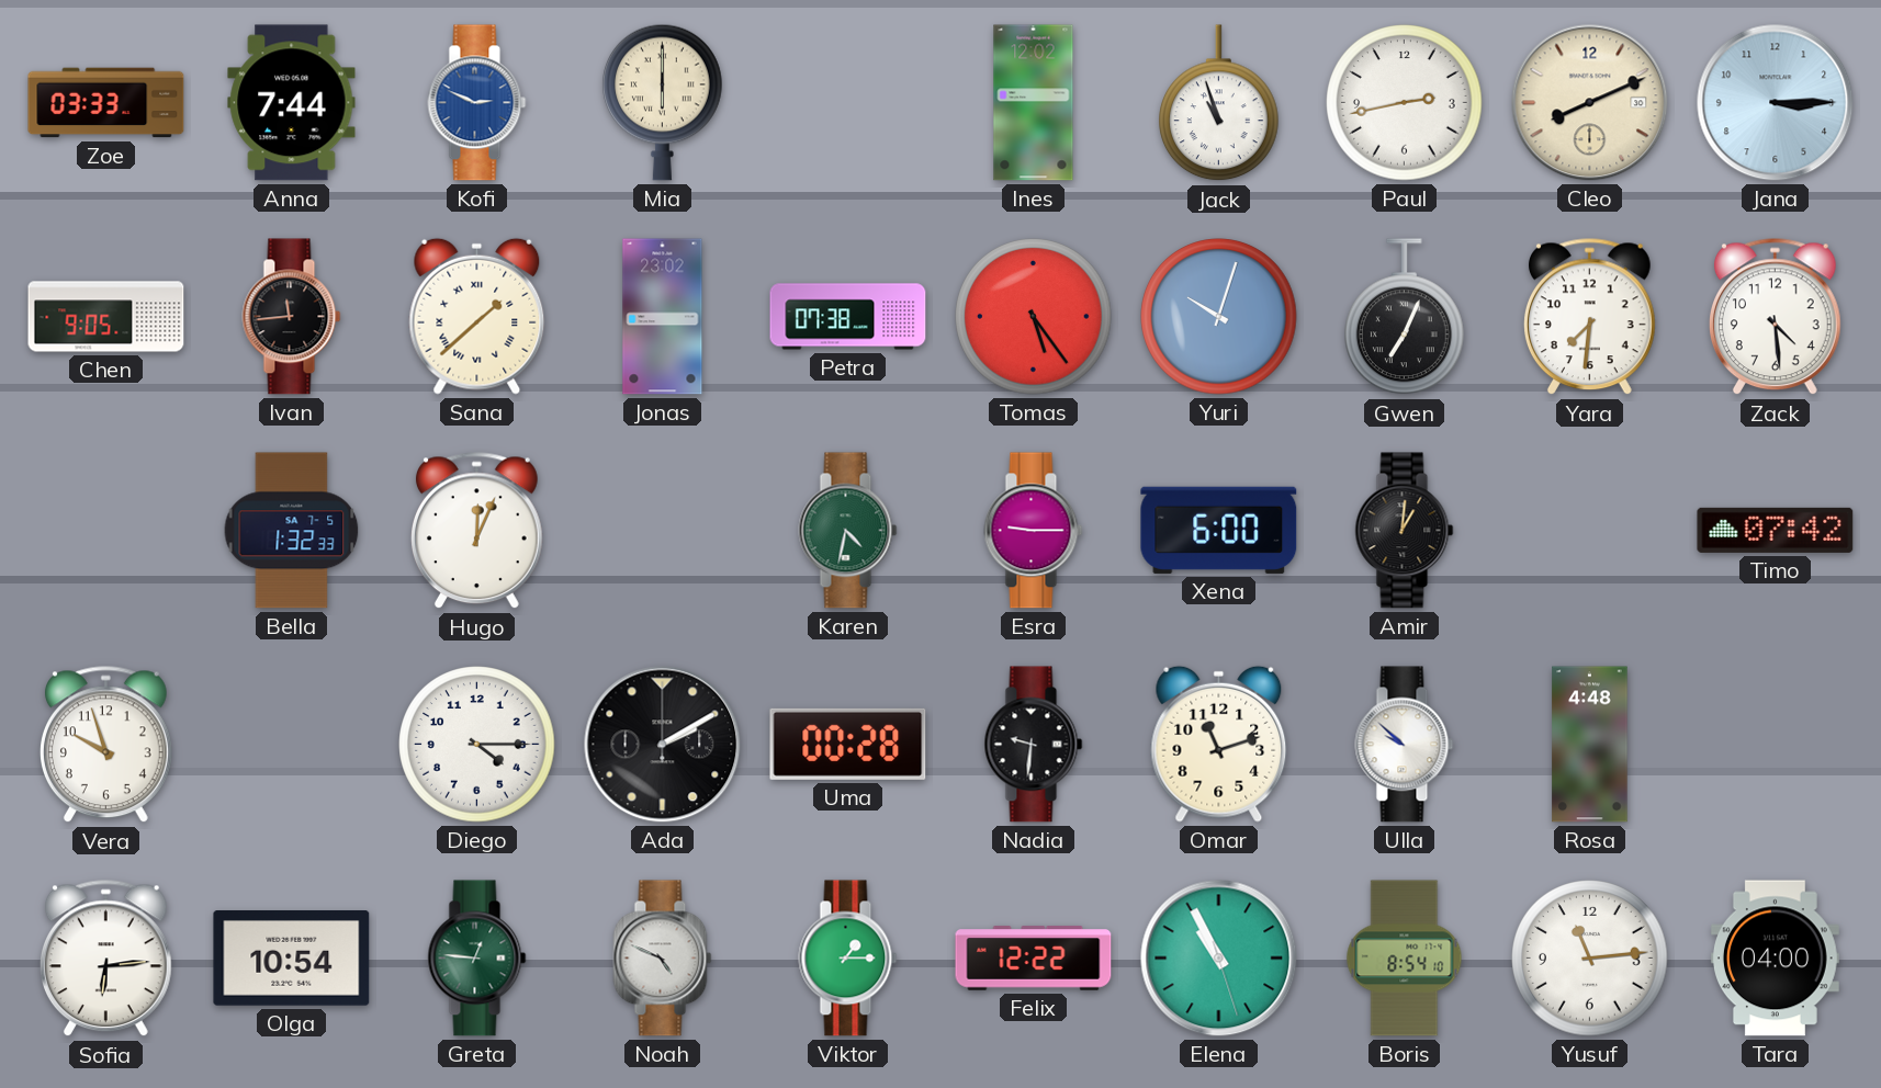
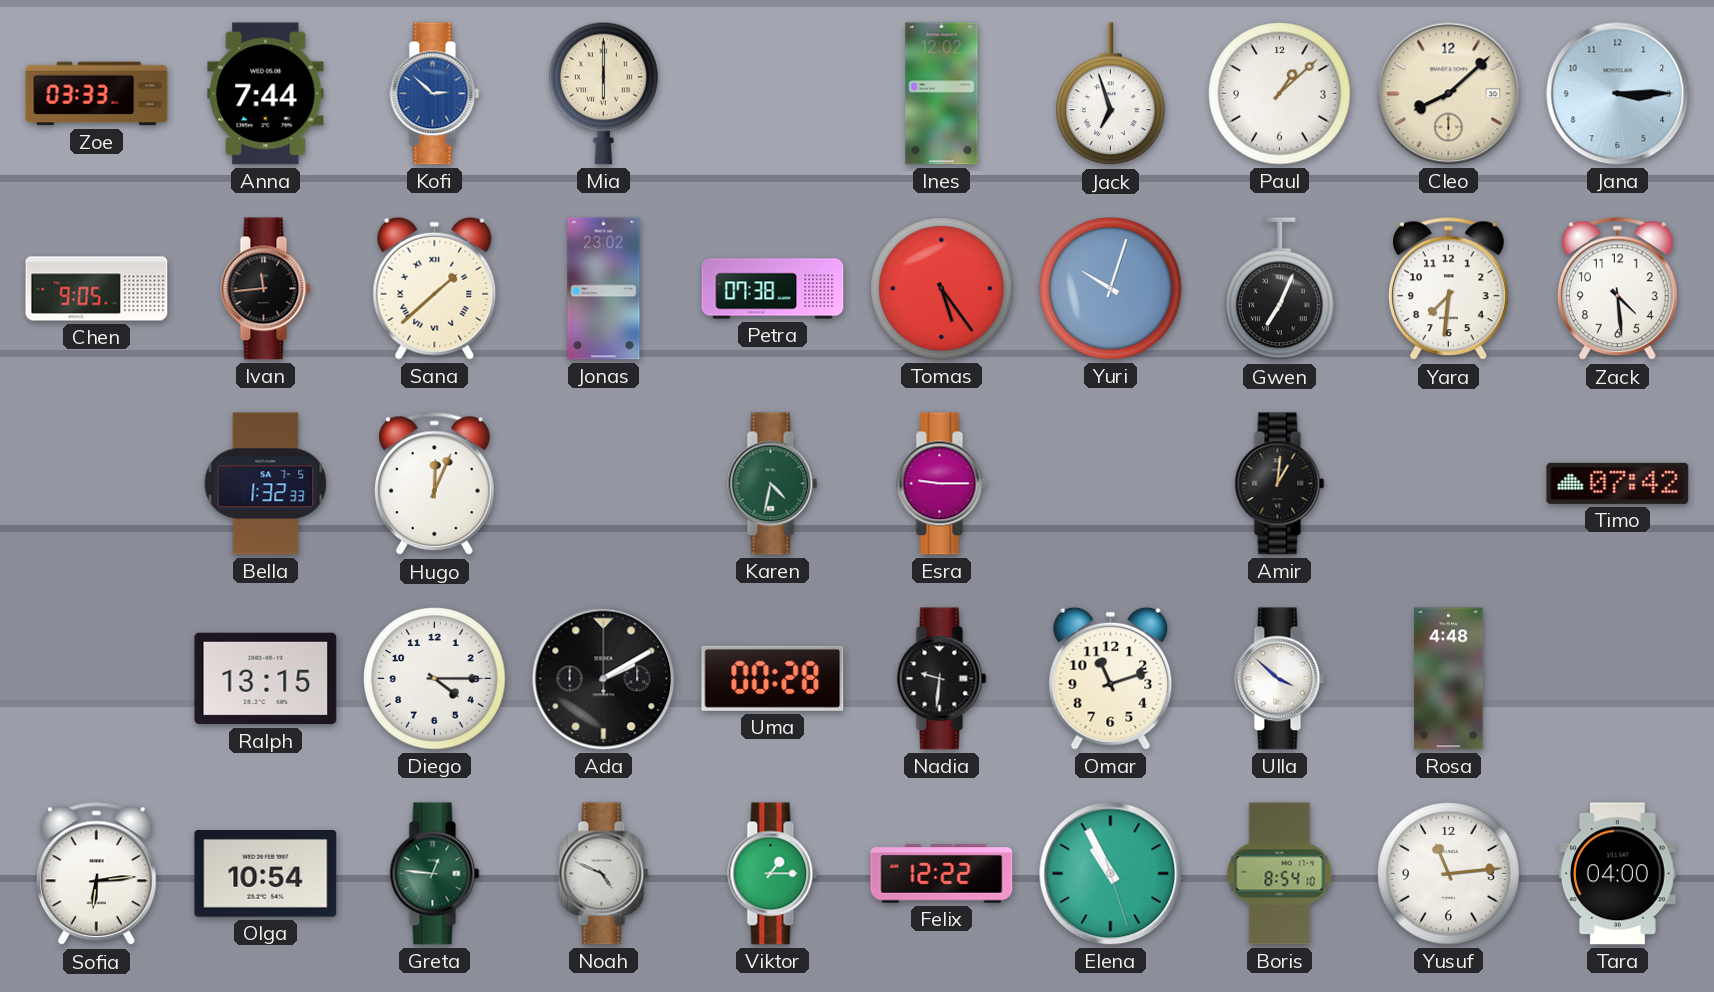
Kofi: 2:49 -> 2:52
Jack: 10:57 -> 6:57
Paul: 2:43 -> 1:08
Cleo: 8:11 -> 8:08
Xena: 6:00 -> none
Vera: 9:57 -> none
Ralph: none -> 13:15
Ulla: 9:52 -> 3:52
